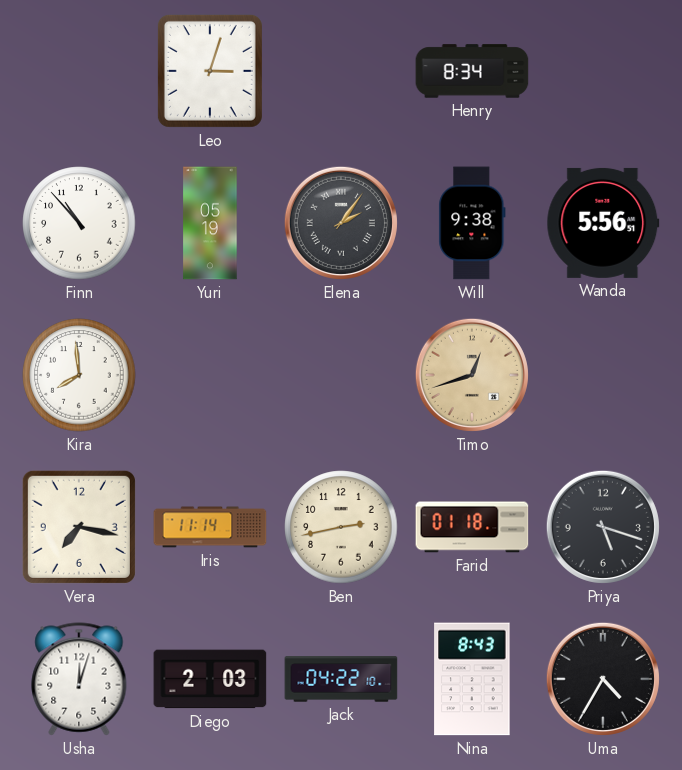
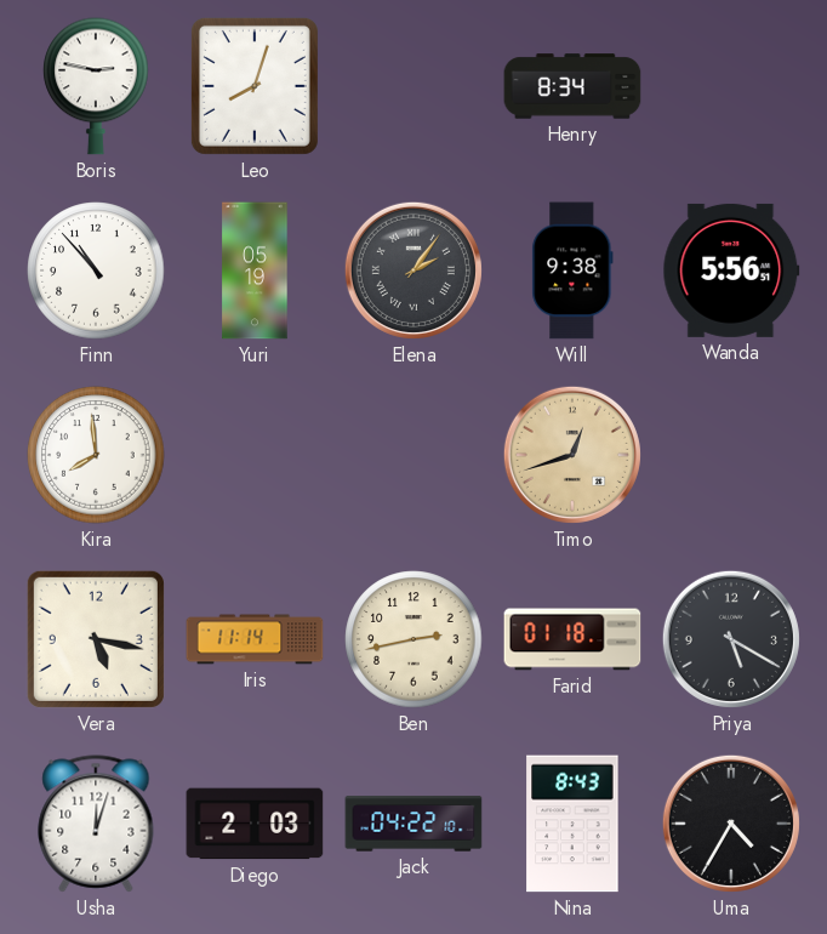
Boris: none -> 2:47
Leo: 3:03 -> 8:03
Vera: 7:17 -> 5:17
Priya: 5:18 -> 5:20
